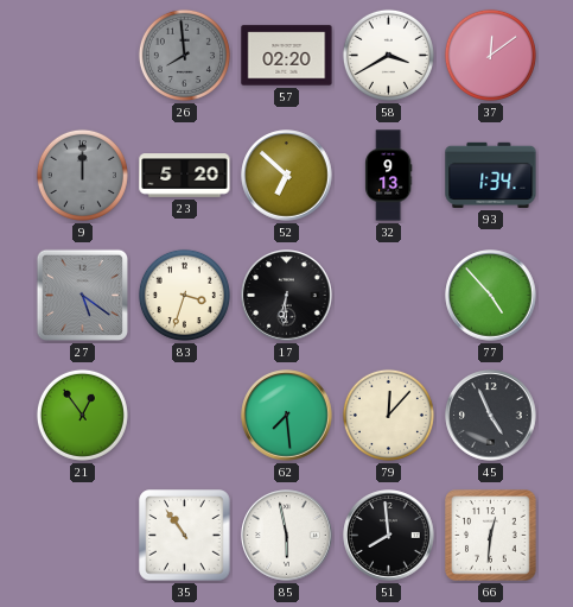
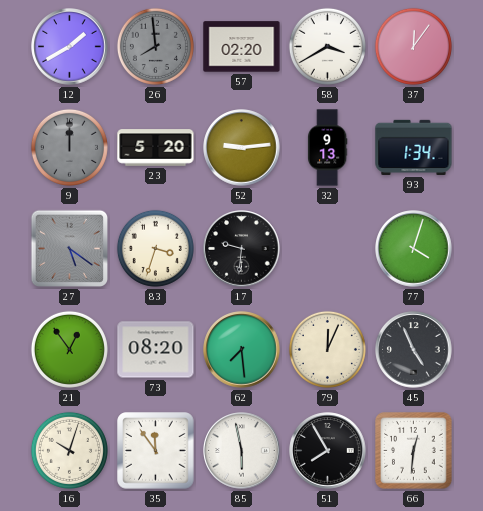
12: none -> 1:40
37: 12:09 -> 12:06
52: 6:52 -> 9:14
17: 6:31 -> 9:31
77: 4:53 -> 4:03
73: none -> 08:20
79: 12:07 -> 12:04
16: none -> 10:03
35: 10:54 -> 11:54
51: 7:59 -> 7:55
